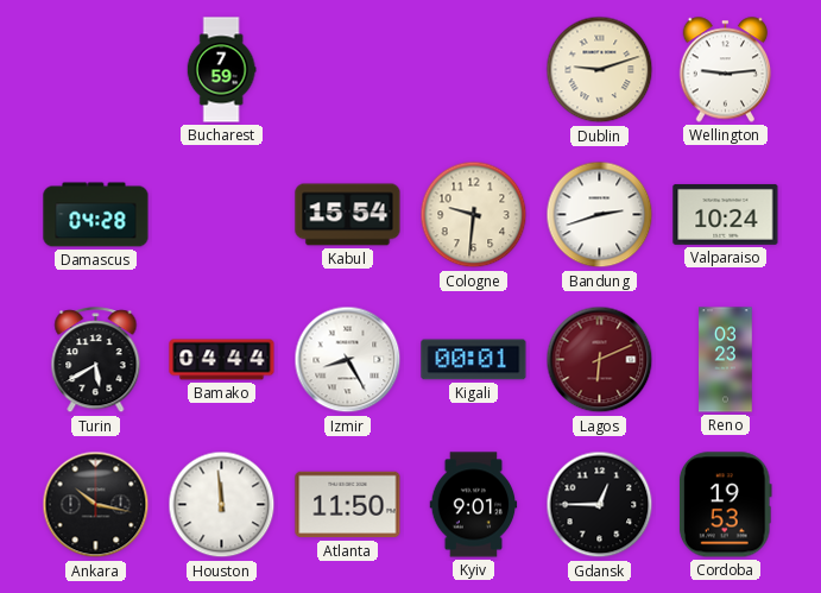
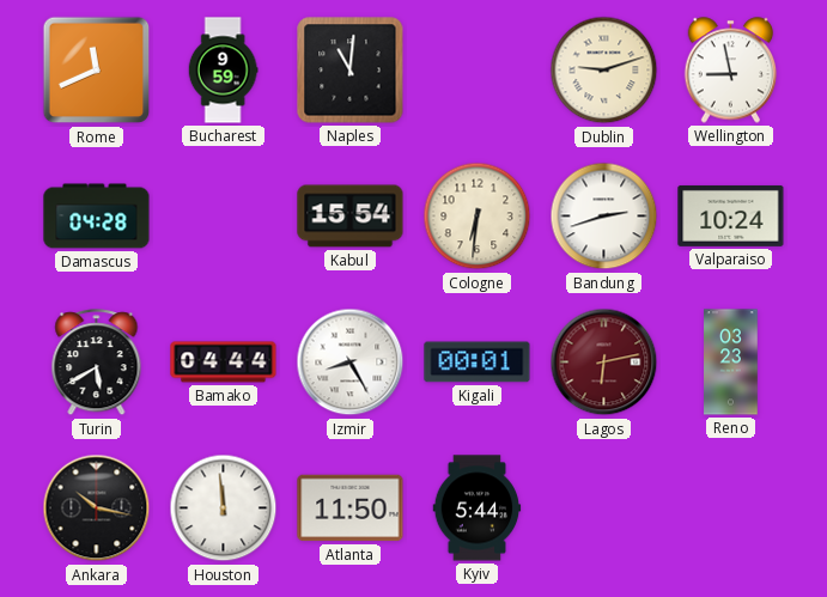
Rome: none -> 11:41
Bucharest: 7:59 -> 9:59
Naples: none -> 11:01
Wellington: 9:14 -> 8:58
Cologne: 9:31 -> 6:31
Lagos: 6:11 -> 6:13
Kyiv: 9:01 -> 5:44
Gdansk: 12:45 -> none
Cordoba: 19:53 -> none
